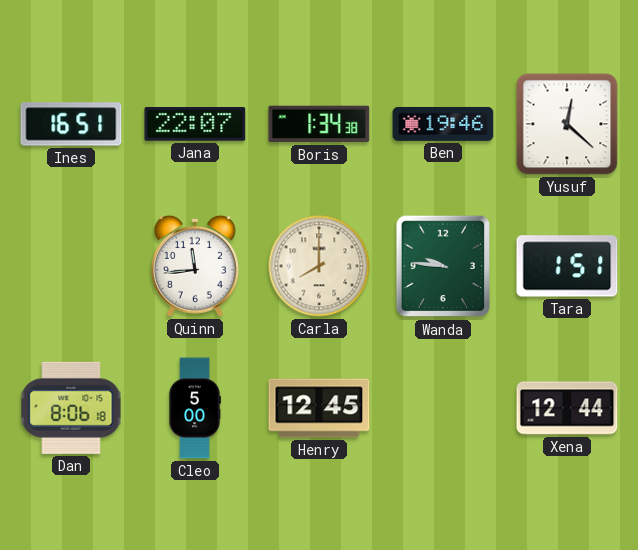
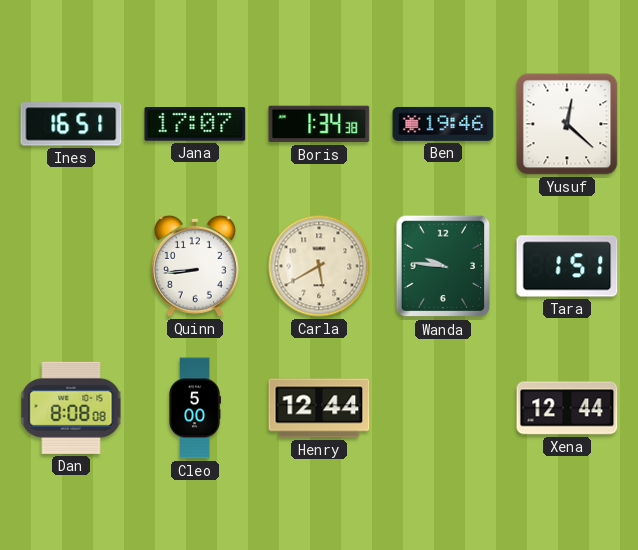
Jana: 22:07 -> 17:07
Quinn: 11:44 -> 8:44
Carla: 8:00 -> 5:40
Dan: 8:06 -> 8:08
Henry: 12:45 -> 12:44
